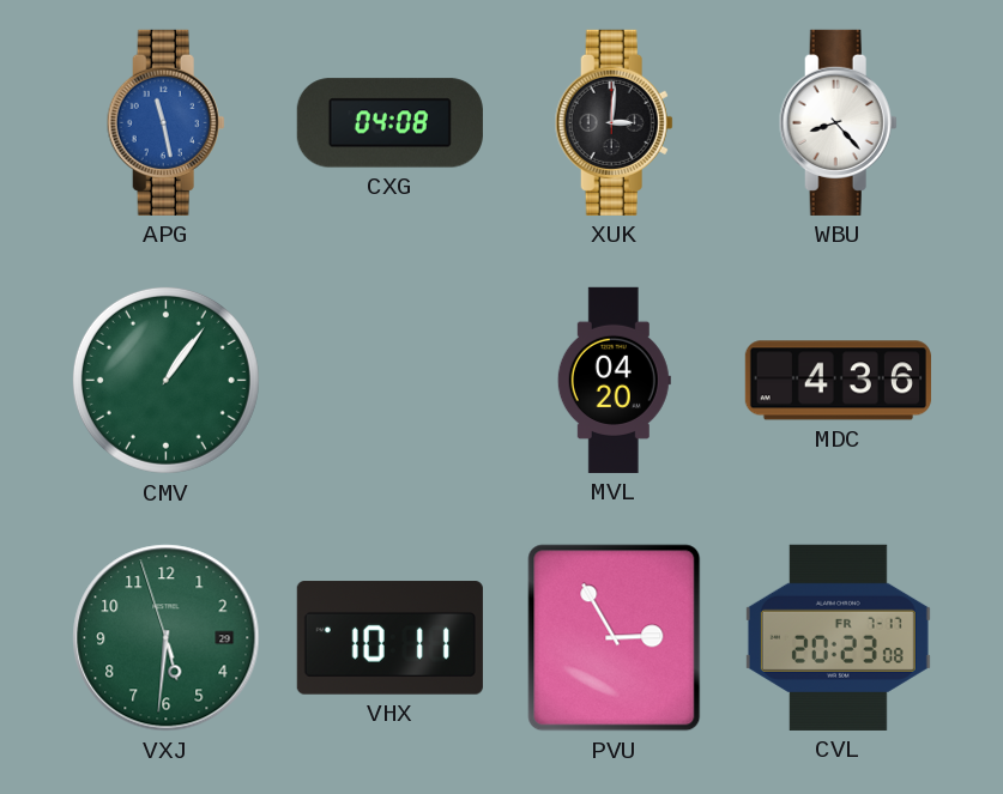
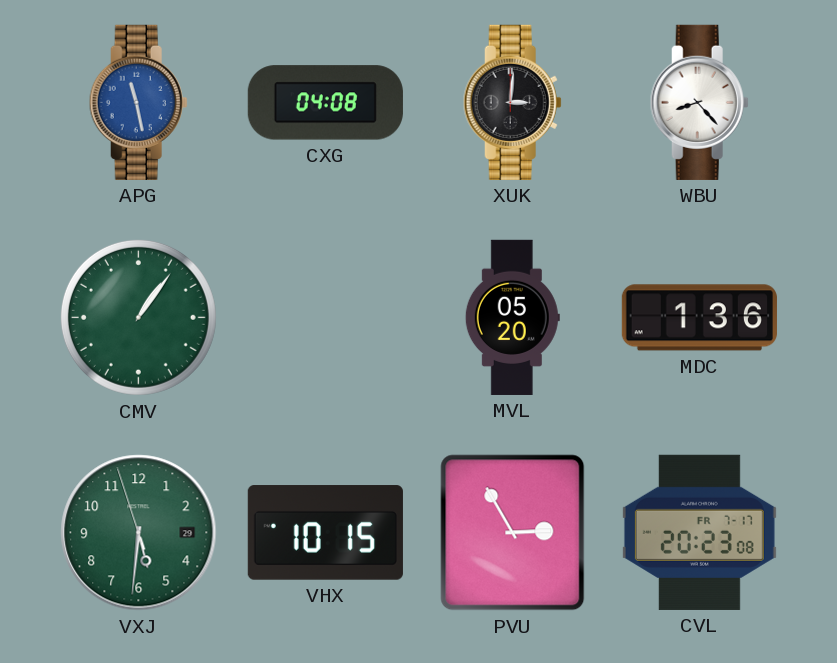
MVL: 04:20 -> 05:20
MDC: 4:36 -> 1:36
VHX: 10:11 -> 10:15
